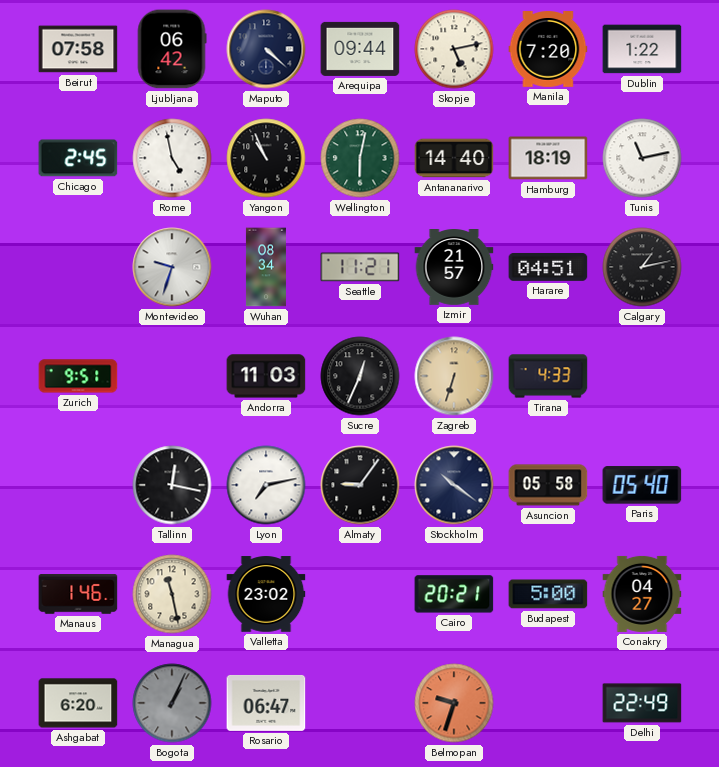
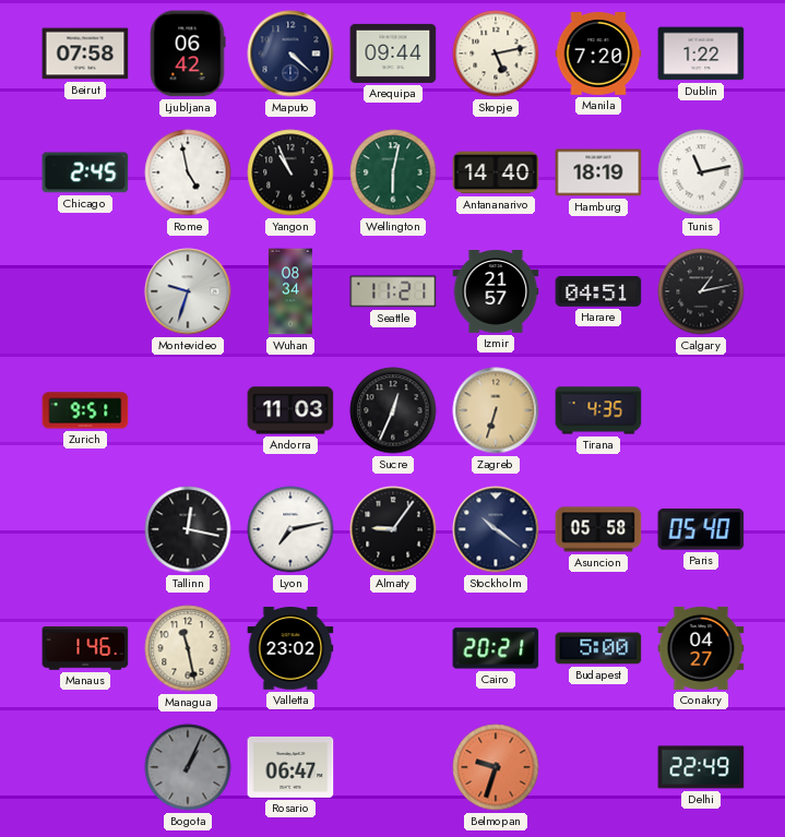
Tirana: 4:33 -> 4:35
Ashgabat: 6:20 -> none
